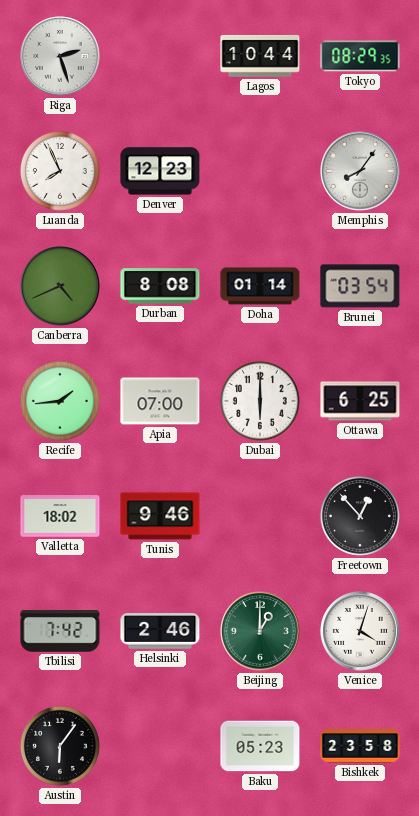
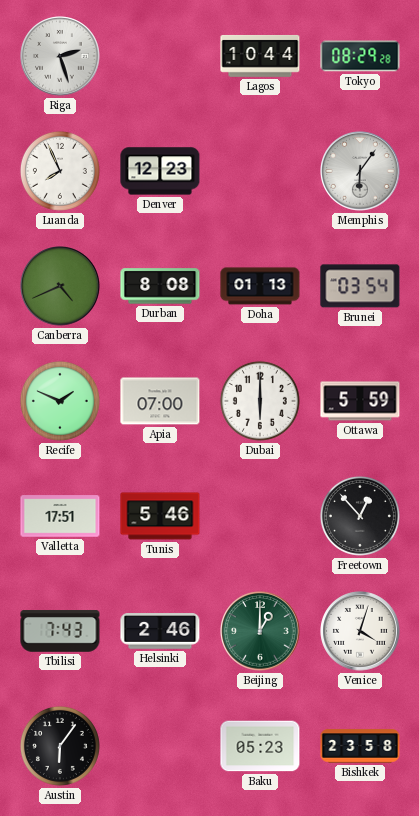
Tokyo: 08:29:35 -> 08:29:28
Memphis: 8:06 -> 6:06
Doha: 01:14 -> 01:13
Recife: 1:44 -> 1:49
Ottawa: 6:25 -> 5:59
Valletta: 18:02 -> 17:51
Tunis: 9:46 -> 5:46
Tbilisi: 7:42 -> 7:43
